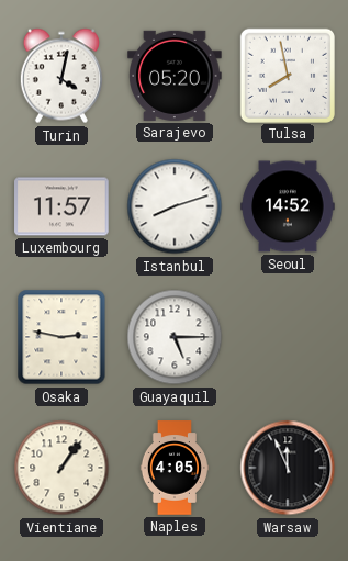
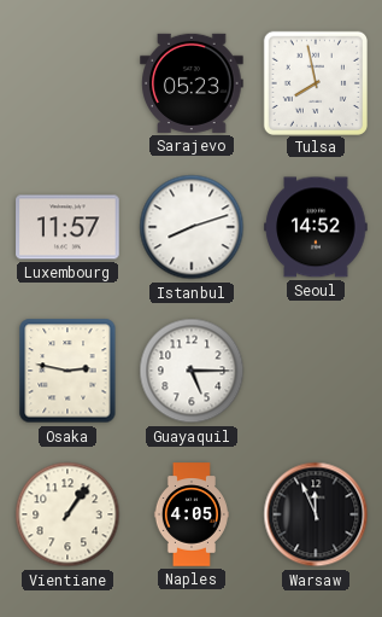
Turin: 4:02 -> none
Sarajevo: 05:20 -> 05:23
